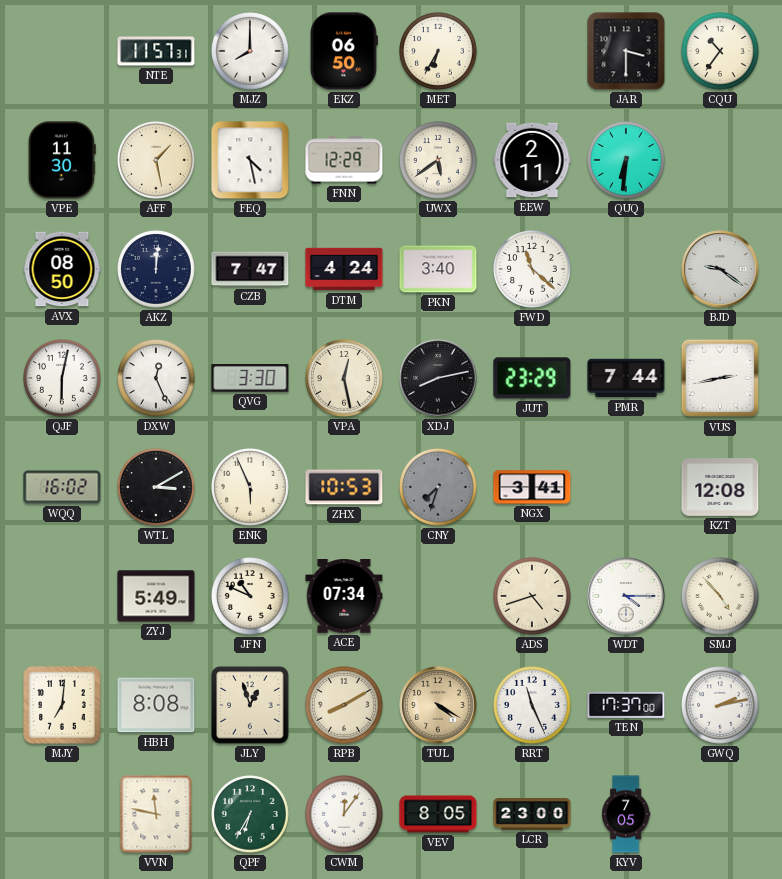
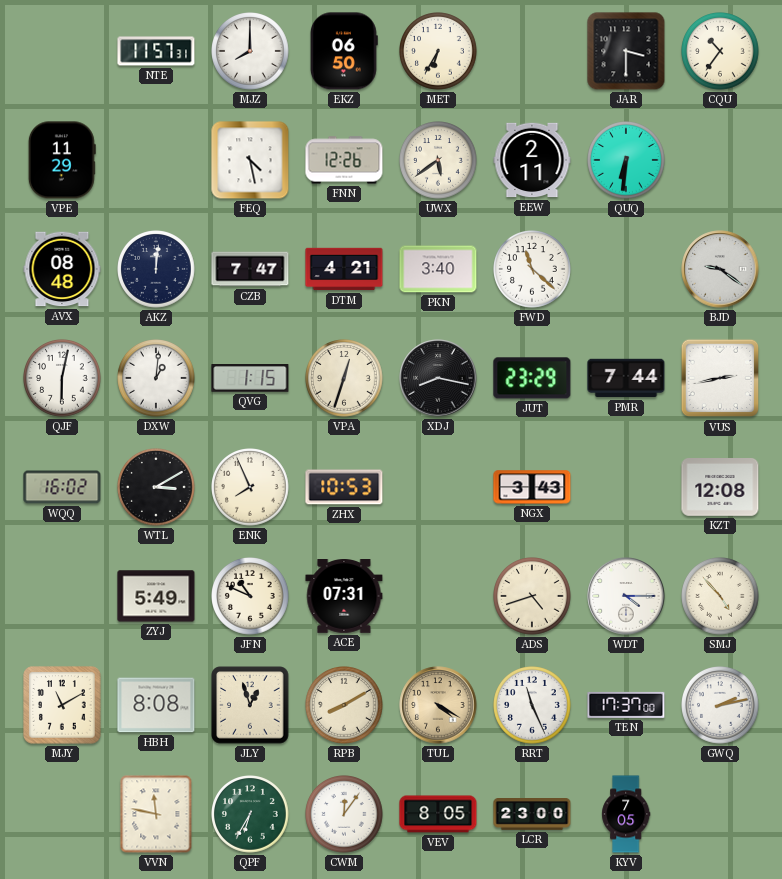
VPE: 11:30 -> 11:29
AFF: 1:28 -> none
FNN: 12:29 -> 12:26
AVX: 08:50 -> 08:48
DTM: 4:24 -> 4:21
DXW: 12:26 -> 1:01
QVG: 3:30 -> 1:15
VPA: 12:28 -> 12:33
XDJ: 8:13 -> 8:17
ENK: 5:56 -> 7:56
CNY: 7:33 -> none
NGX: 3:41 -> 3:43
ACE: 07:34 -> 07:31
MJY: 7:01 -> 11:10
